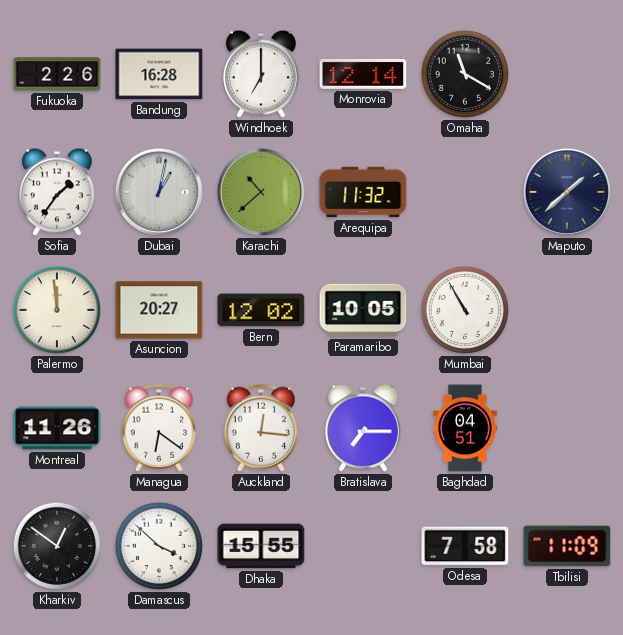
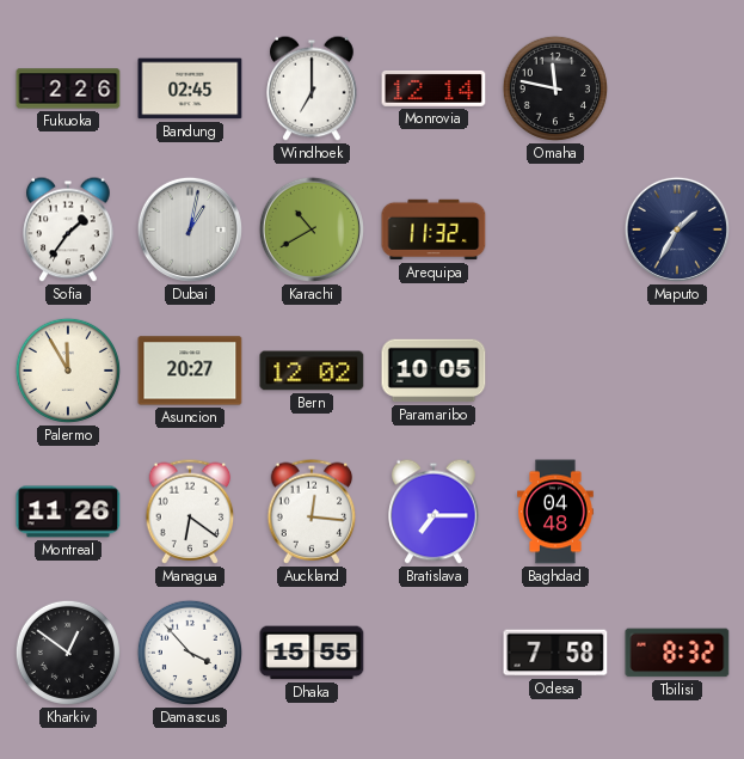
Bandung: 16:28 -> 02:45
Omaha: 11:20 -> 11:47
Karachi: 10:38 -> 10:40
Maputo: 1:38 -> 1:35
Palermo: 11:59 -> 11:55
Mumbai: 10:55 -> none
Baghdad: 04:51 -> 04:48
Damascus: 3:52 -> 3:53
Tbilisi: 11:09 -> 8:32
